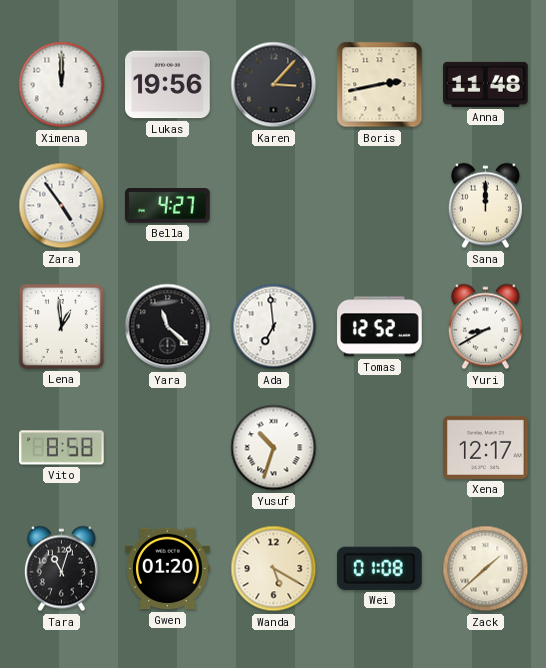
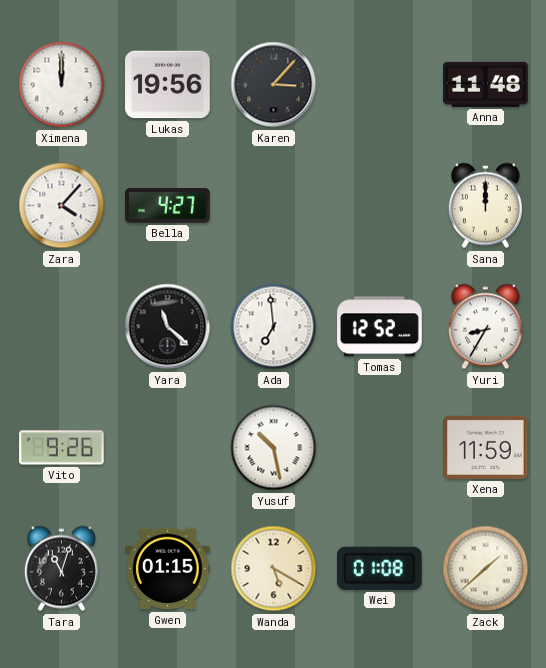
Boris: 2:43 -> none
Zara: 4:54 -> 4:07
Lena: 12:59 -> none
Yuri: 8:40 -> 8:35
Vito: 8:58 -> 9:26
Yusuf: 10:33 -> 10:28
Xena: 12:17 -> 11:59
Gwen: 01:20 -> 01:15
